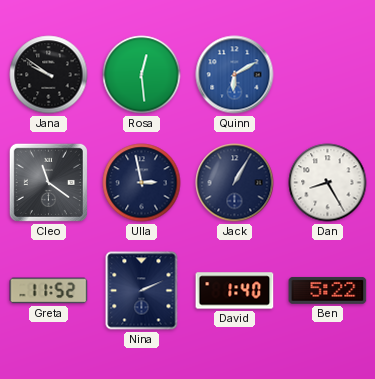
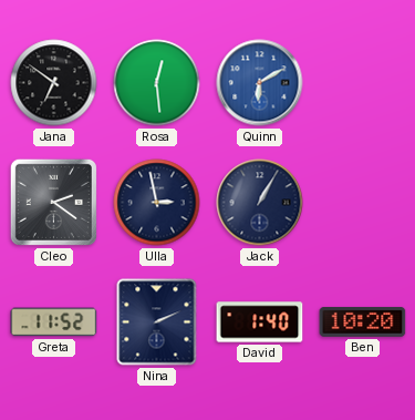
Jana: 9:51 -> 6:51
Cleo: 11:21 -> 2:21
Dan: 8:25 -> none
Ben: 5:22 -> 10:20
